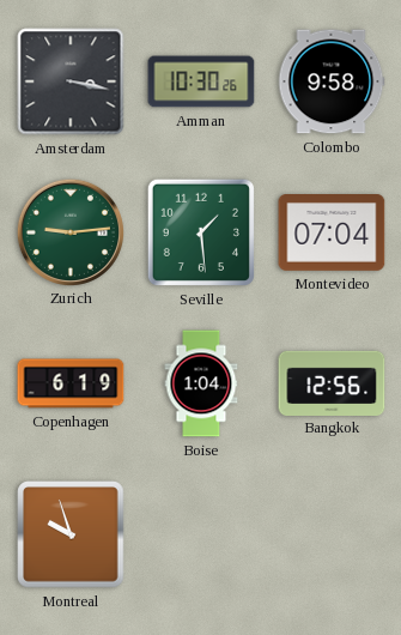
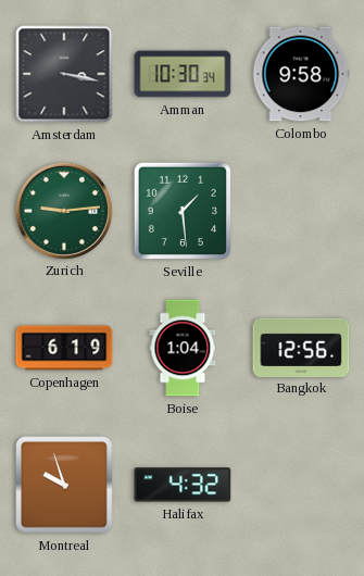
Amman: 10:30:26 -> 10:30:34
Montevideo: 07:04 -> none
Halifax: none -> 4:32
